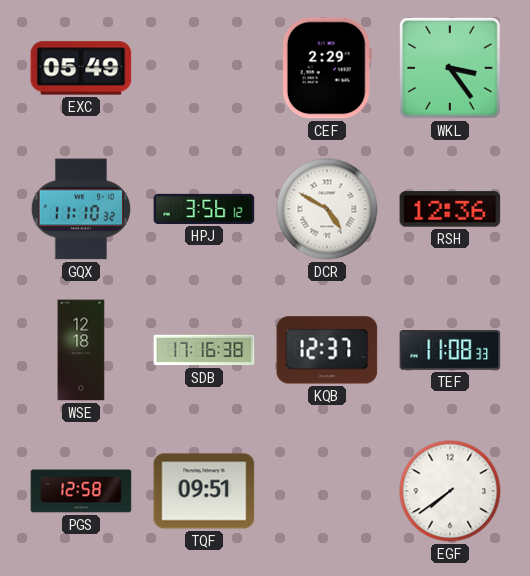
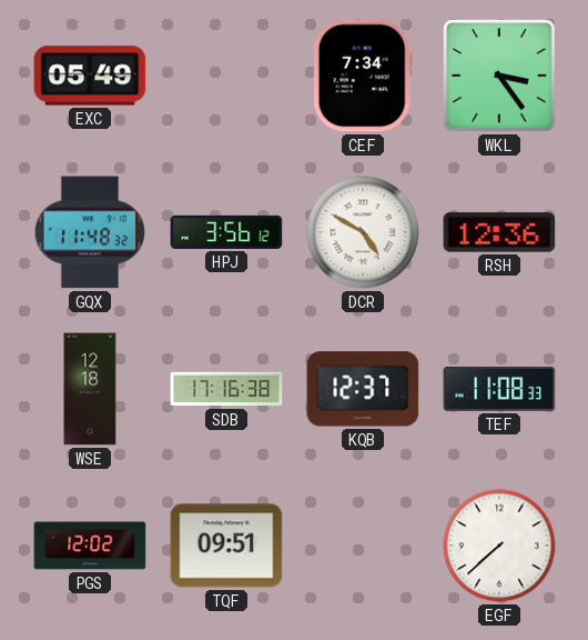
CEF: 2:29 -> 7:34
GQX: 11:10 -> 11:48
PGS: 12:58 -> 12:02
EGF: 7:39 -> 7:38
